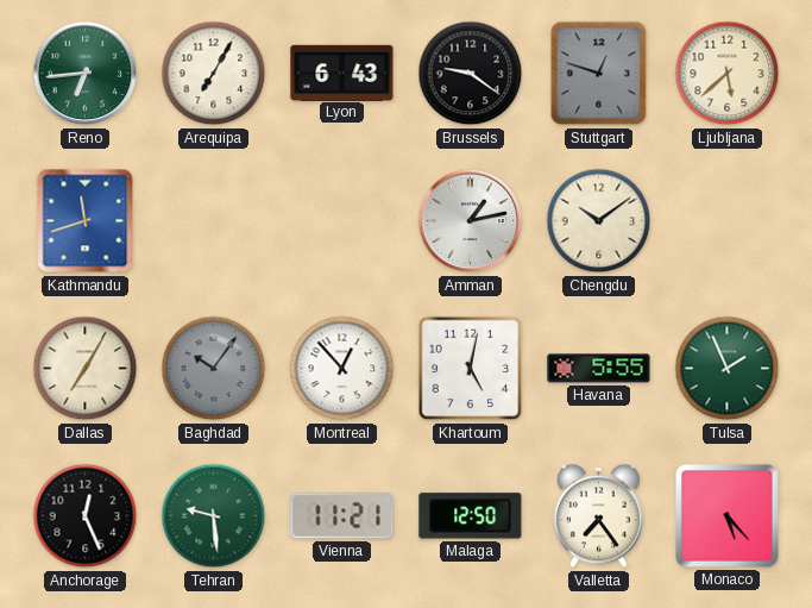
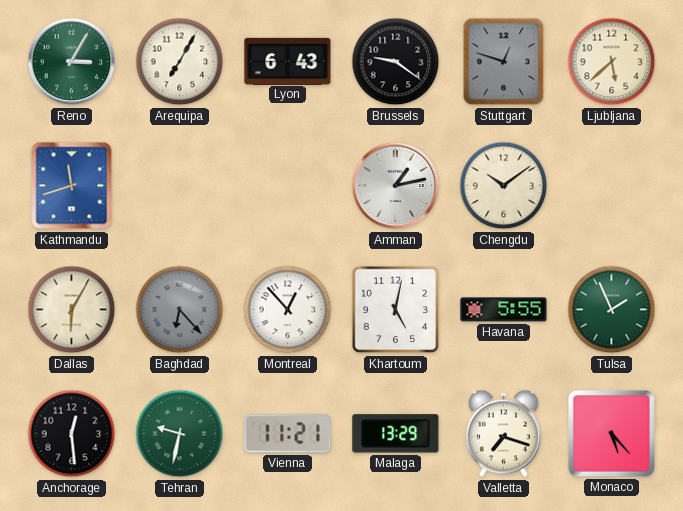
Reno: 6:44 -> 3:05
Dallas: 7:05 -> 6:05
Baghdad: 10:06 -> 6:23
Anchorage: 12:26 -> 12:29
Tehran: 9:29 -> 9:32
Malaga: 12:50 -> 13:29
Valletta: 7:24 -> 7:18
